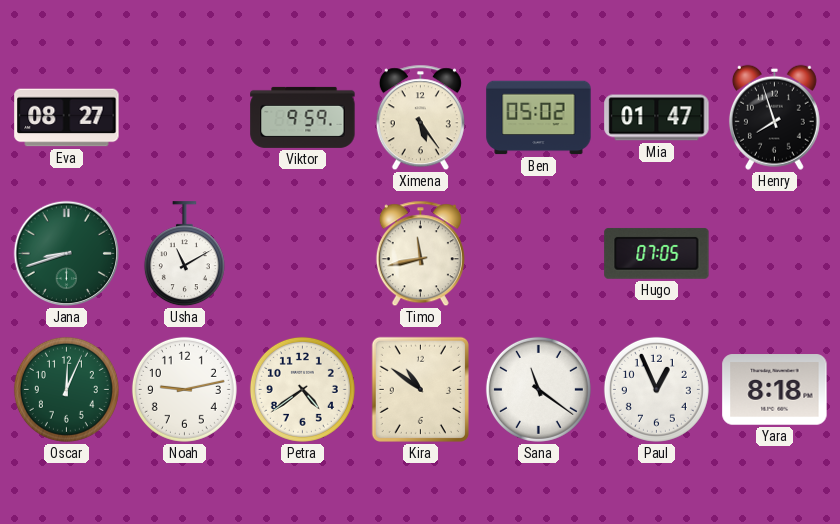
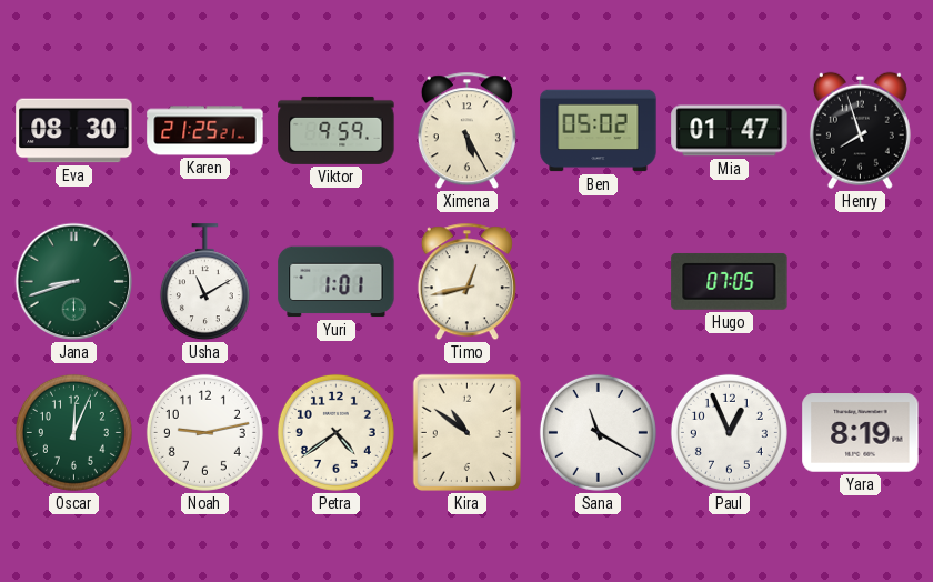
Eva: 08:27 -> 08:30
Karen: none -> 21:25
Ximena: 5:24 -> 5:25
Yuri: none -> 1:01
Timo: 11:43 -> 12:43
Sana: 11:21 -> 11:20
Yara: 8:18 -> 8:19
